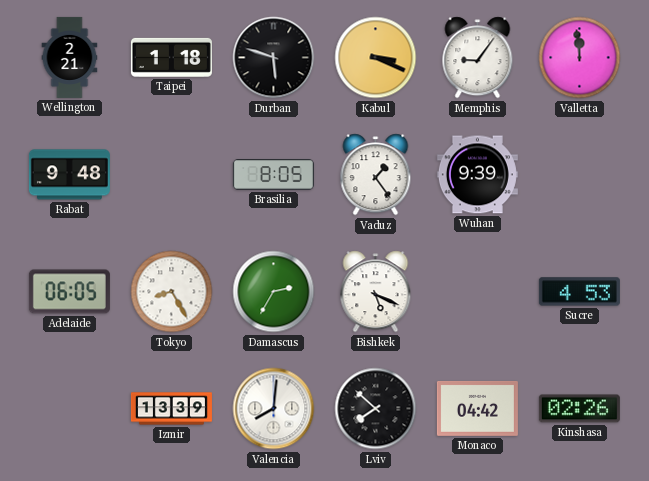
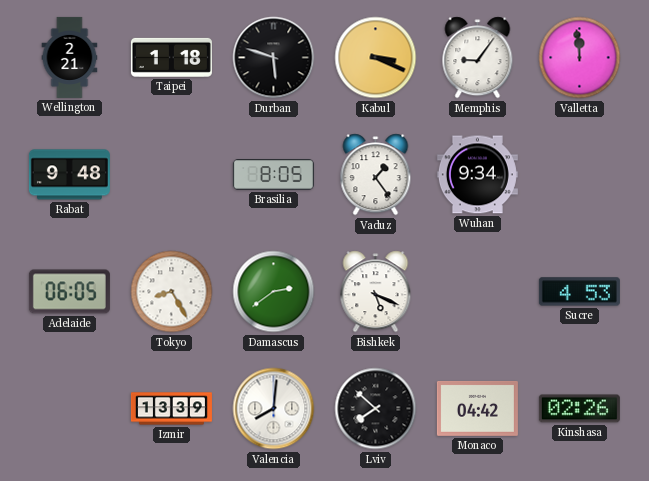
Wuhan: 9:39 -> 9:34
Damascus: 2:35 -> 2:39
